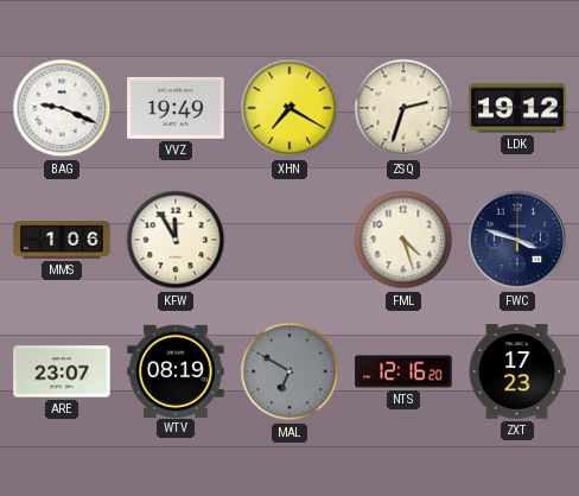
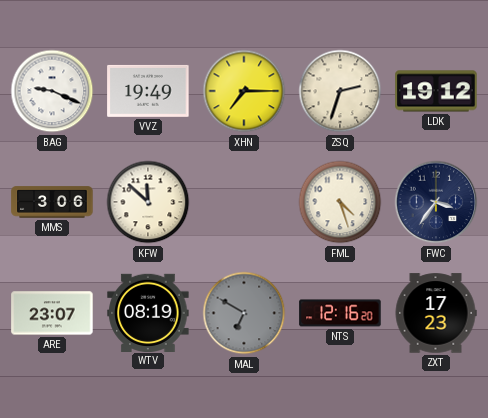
XHN: 7:20 -> 7:15
MMS: 1:06 -> 3:06
KFW: 11:55 -> 11:52
FWC: 3:48 -> 3:36
